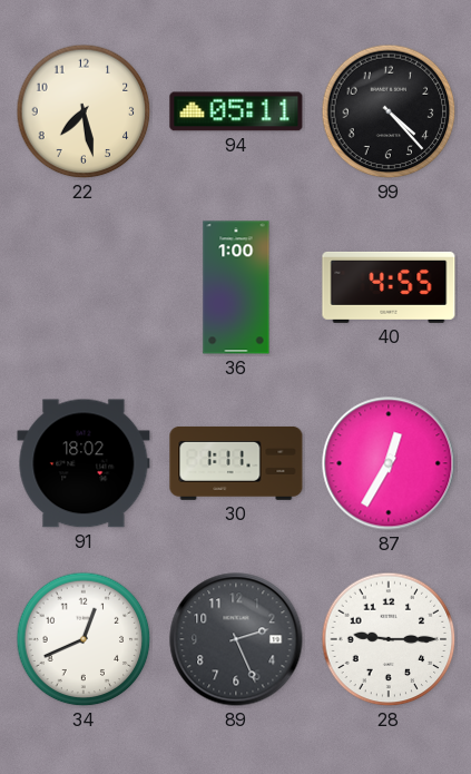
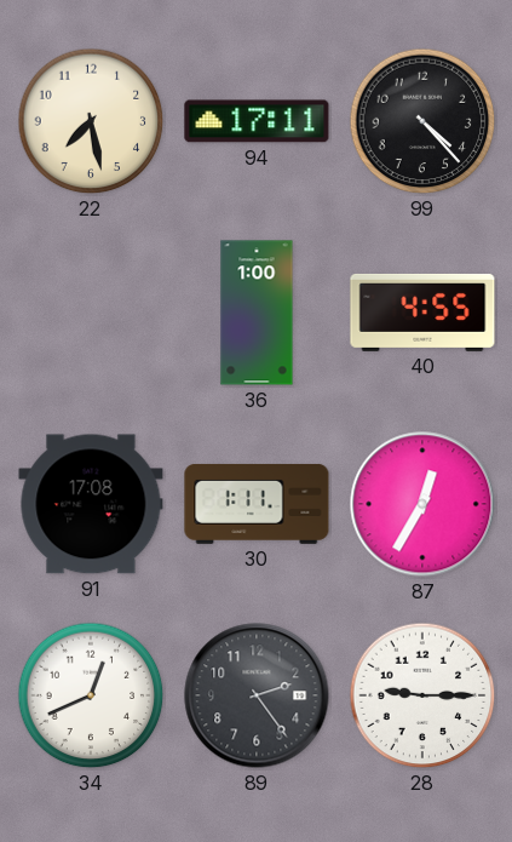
94: 05:11 -> 17:11
91: 18:02 -> 17:08
89: 2:26 -> 2:24
